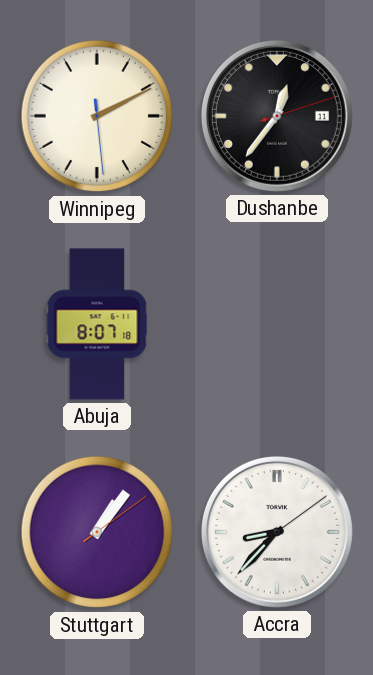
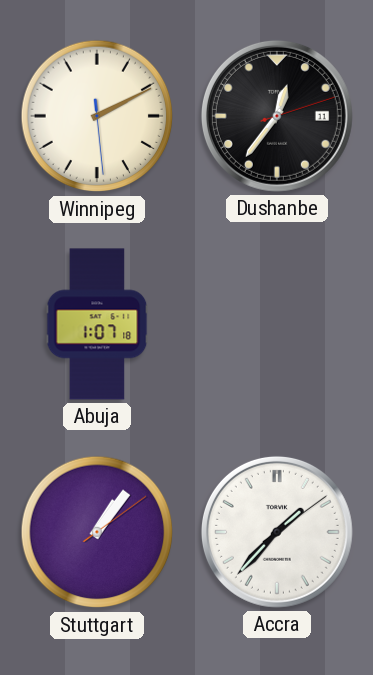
Abuja: 8:07 -> 1:07
Accra: 8:37 -> 1:37
